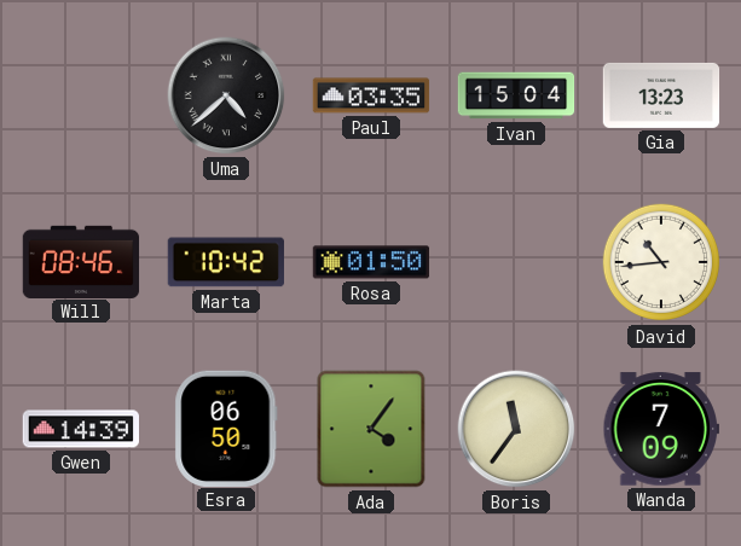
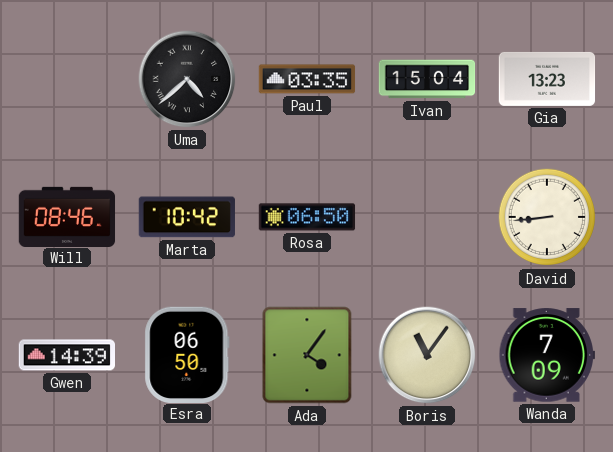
Rosa: 01:50 -> 06:50
David: 10:44 -> 8:44
Boris: 11:36 -> 11:06
